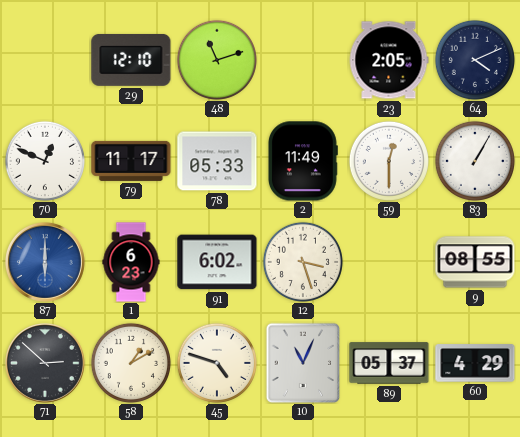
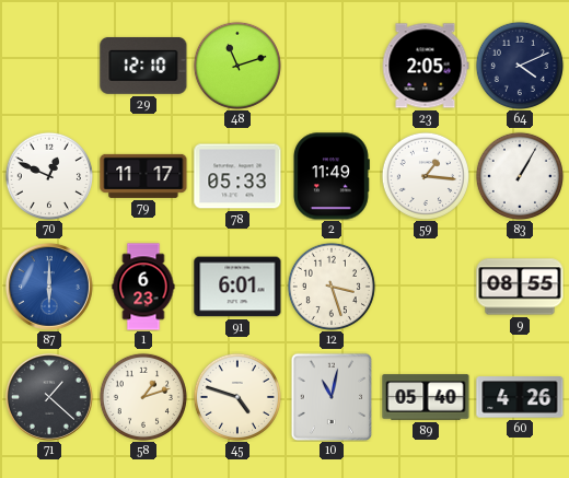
59: 12:30 -> 1:16
91: 6:02 -> 6:01
71: 2:52 -> 1:22
58: 1:10 -> 1:12
10: 11:04 -> 11:02
89: 05:37 -> 05:40
60: 4:29 -> 4:26
